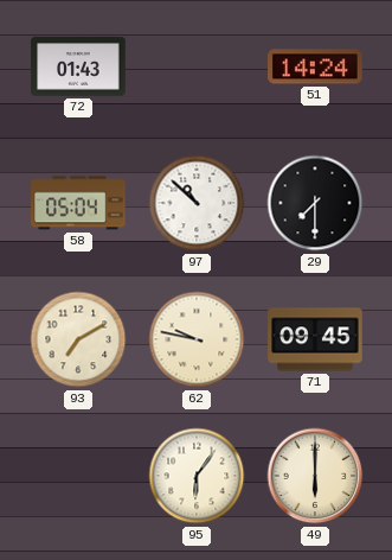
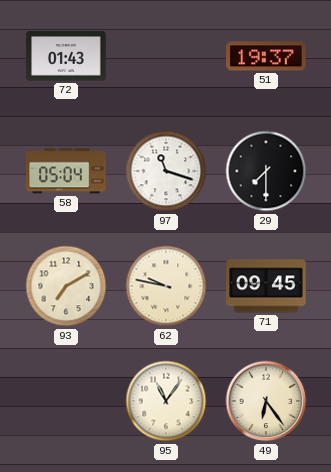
51: 14:24 -> 19:37
97: 10:52 -> 11:18
95: 6:06 -> 11:06
49: 6:00 -> 6:24
